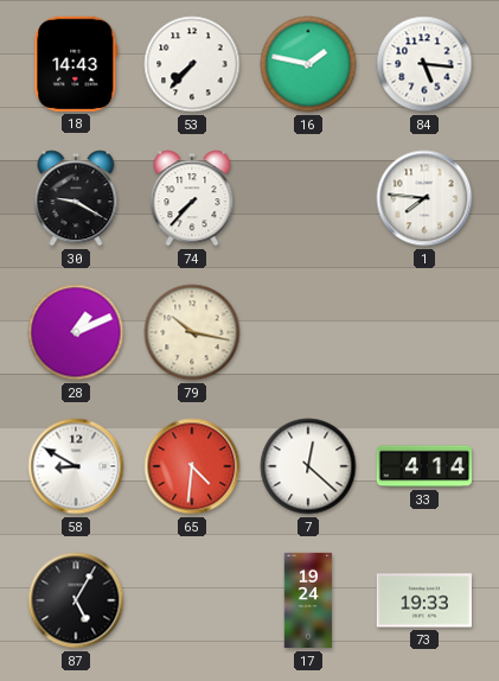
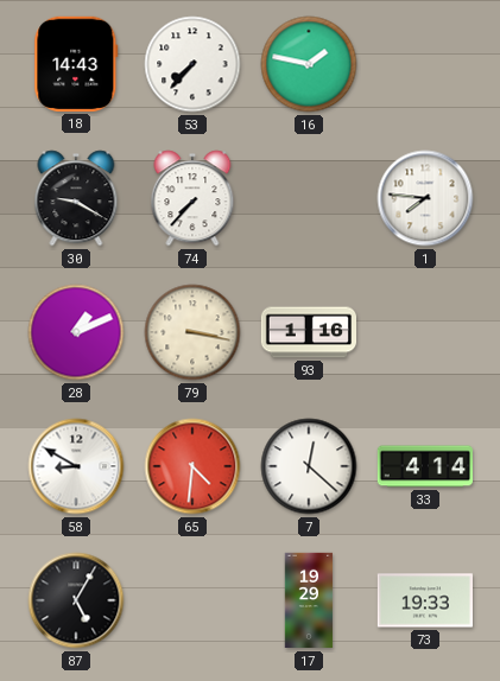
84: 5:16 -> none
79: 10:17 -> 3:17
93: none -> 1:16
17: 19:24 -> 19:29
